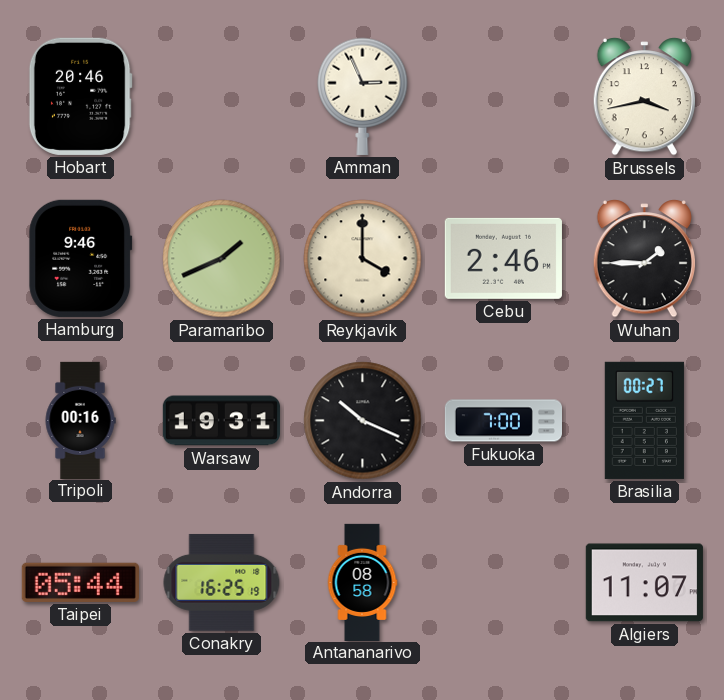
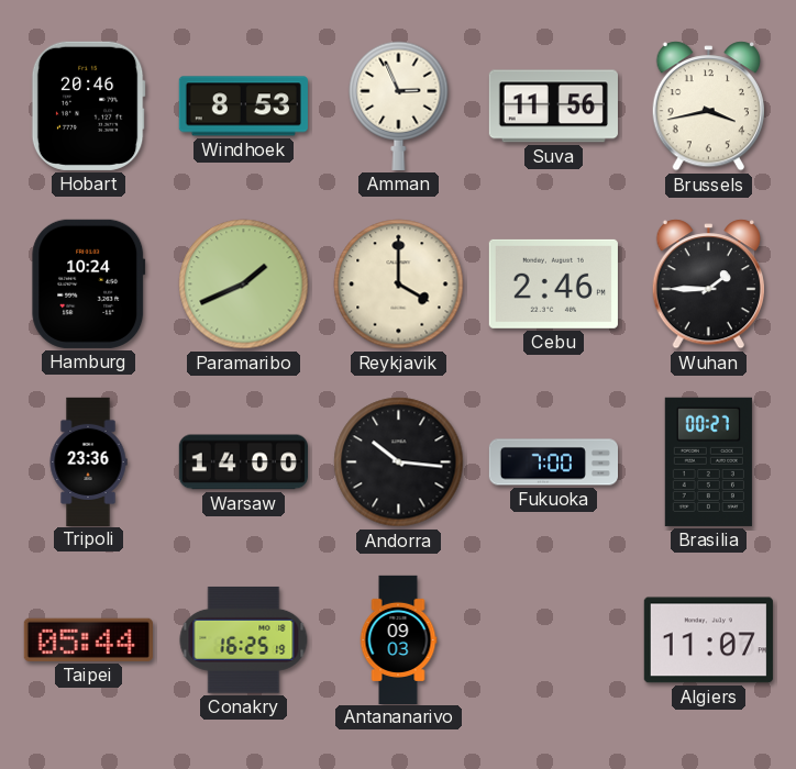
Windhoek: none -> 8:53
Suva: none -> 11:56
Hamburg: 9:46 -> 10:24
Tripoli: 00:16 -> 23:36
Warsaw: 19:31 -> 14:00
Andorra: 10:19 -> 10:16
Antananarivo: 08:58 -> 09:03
